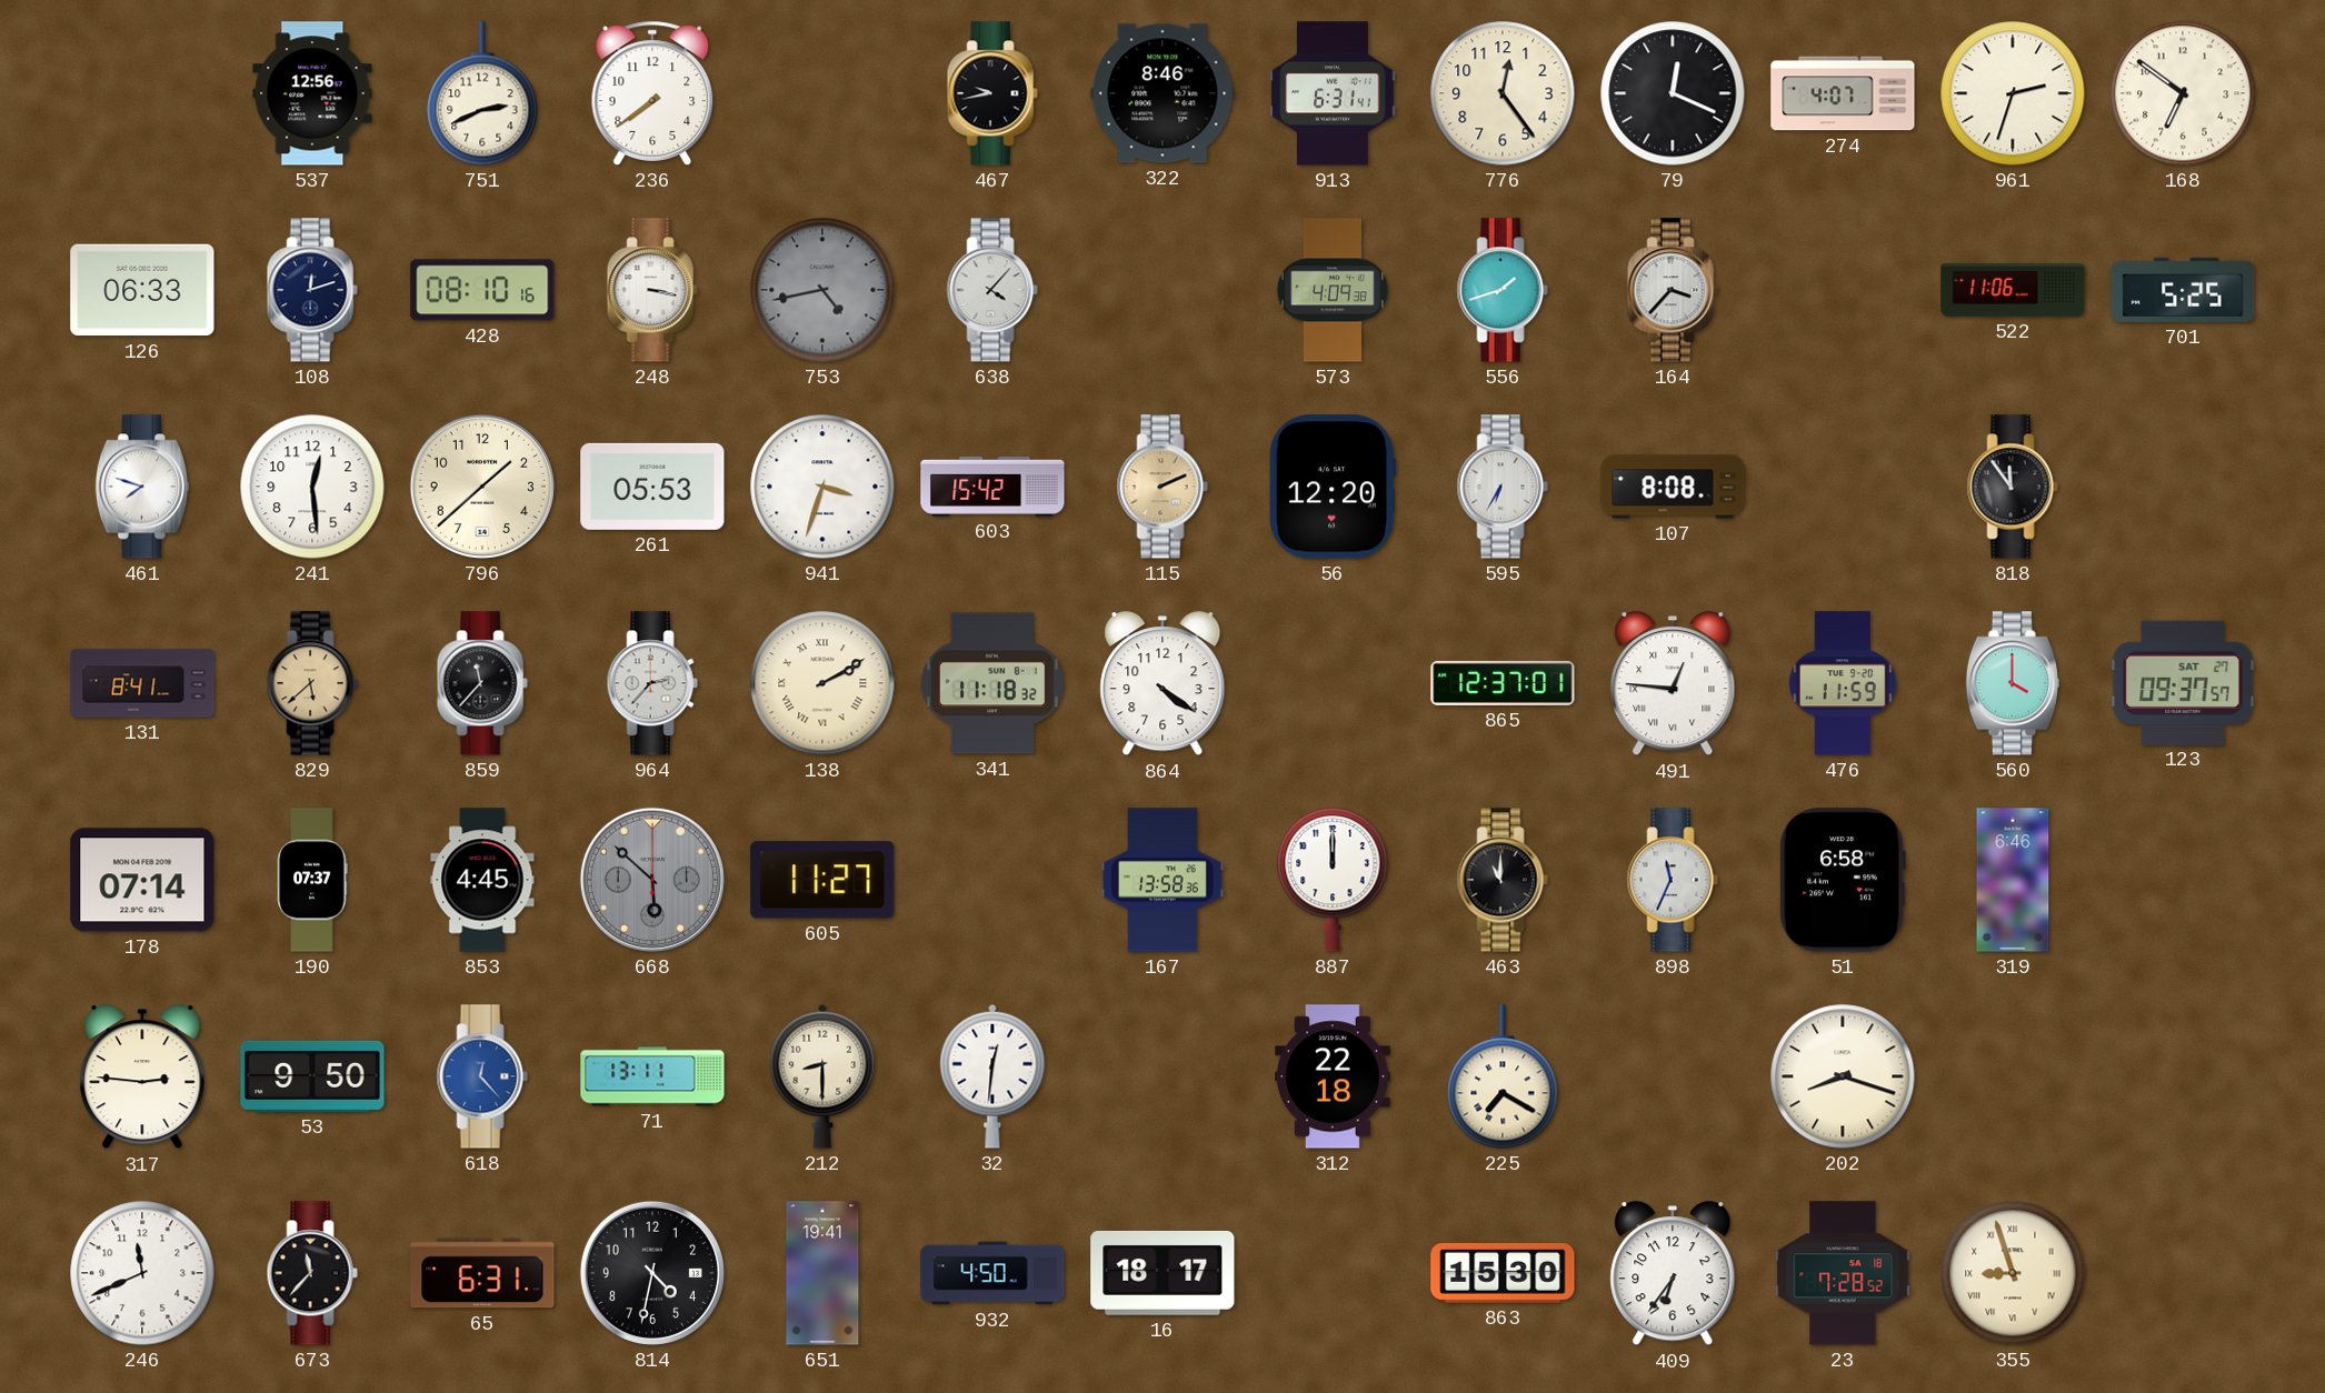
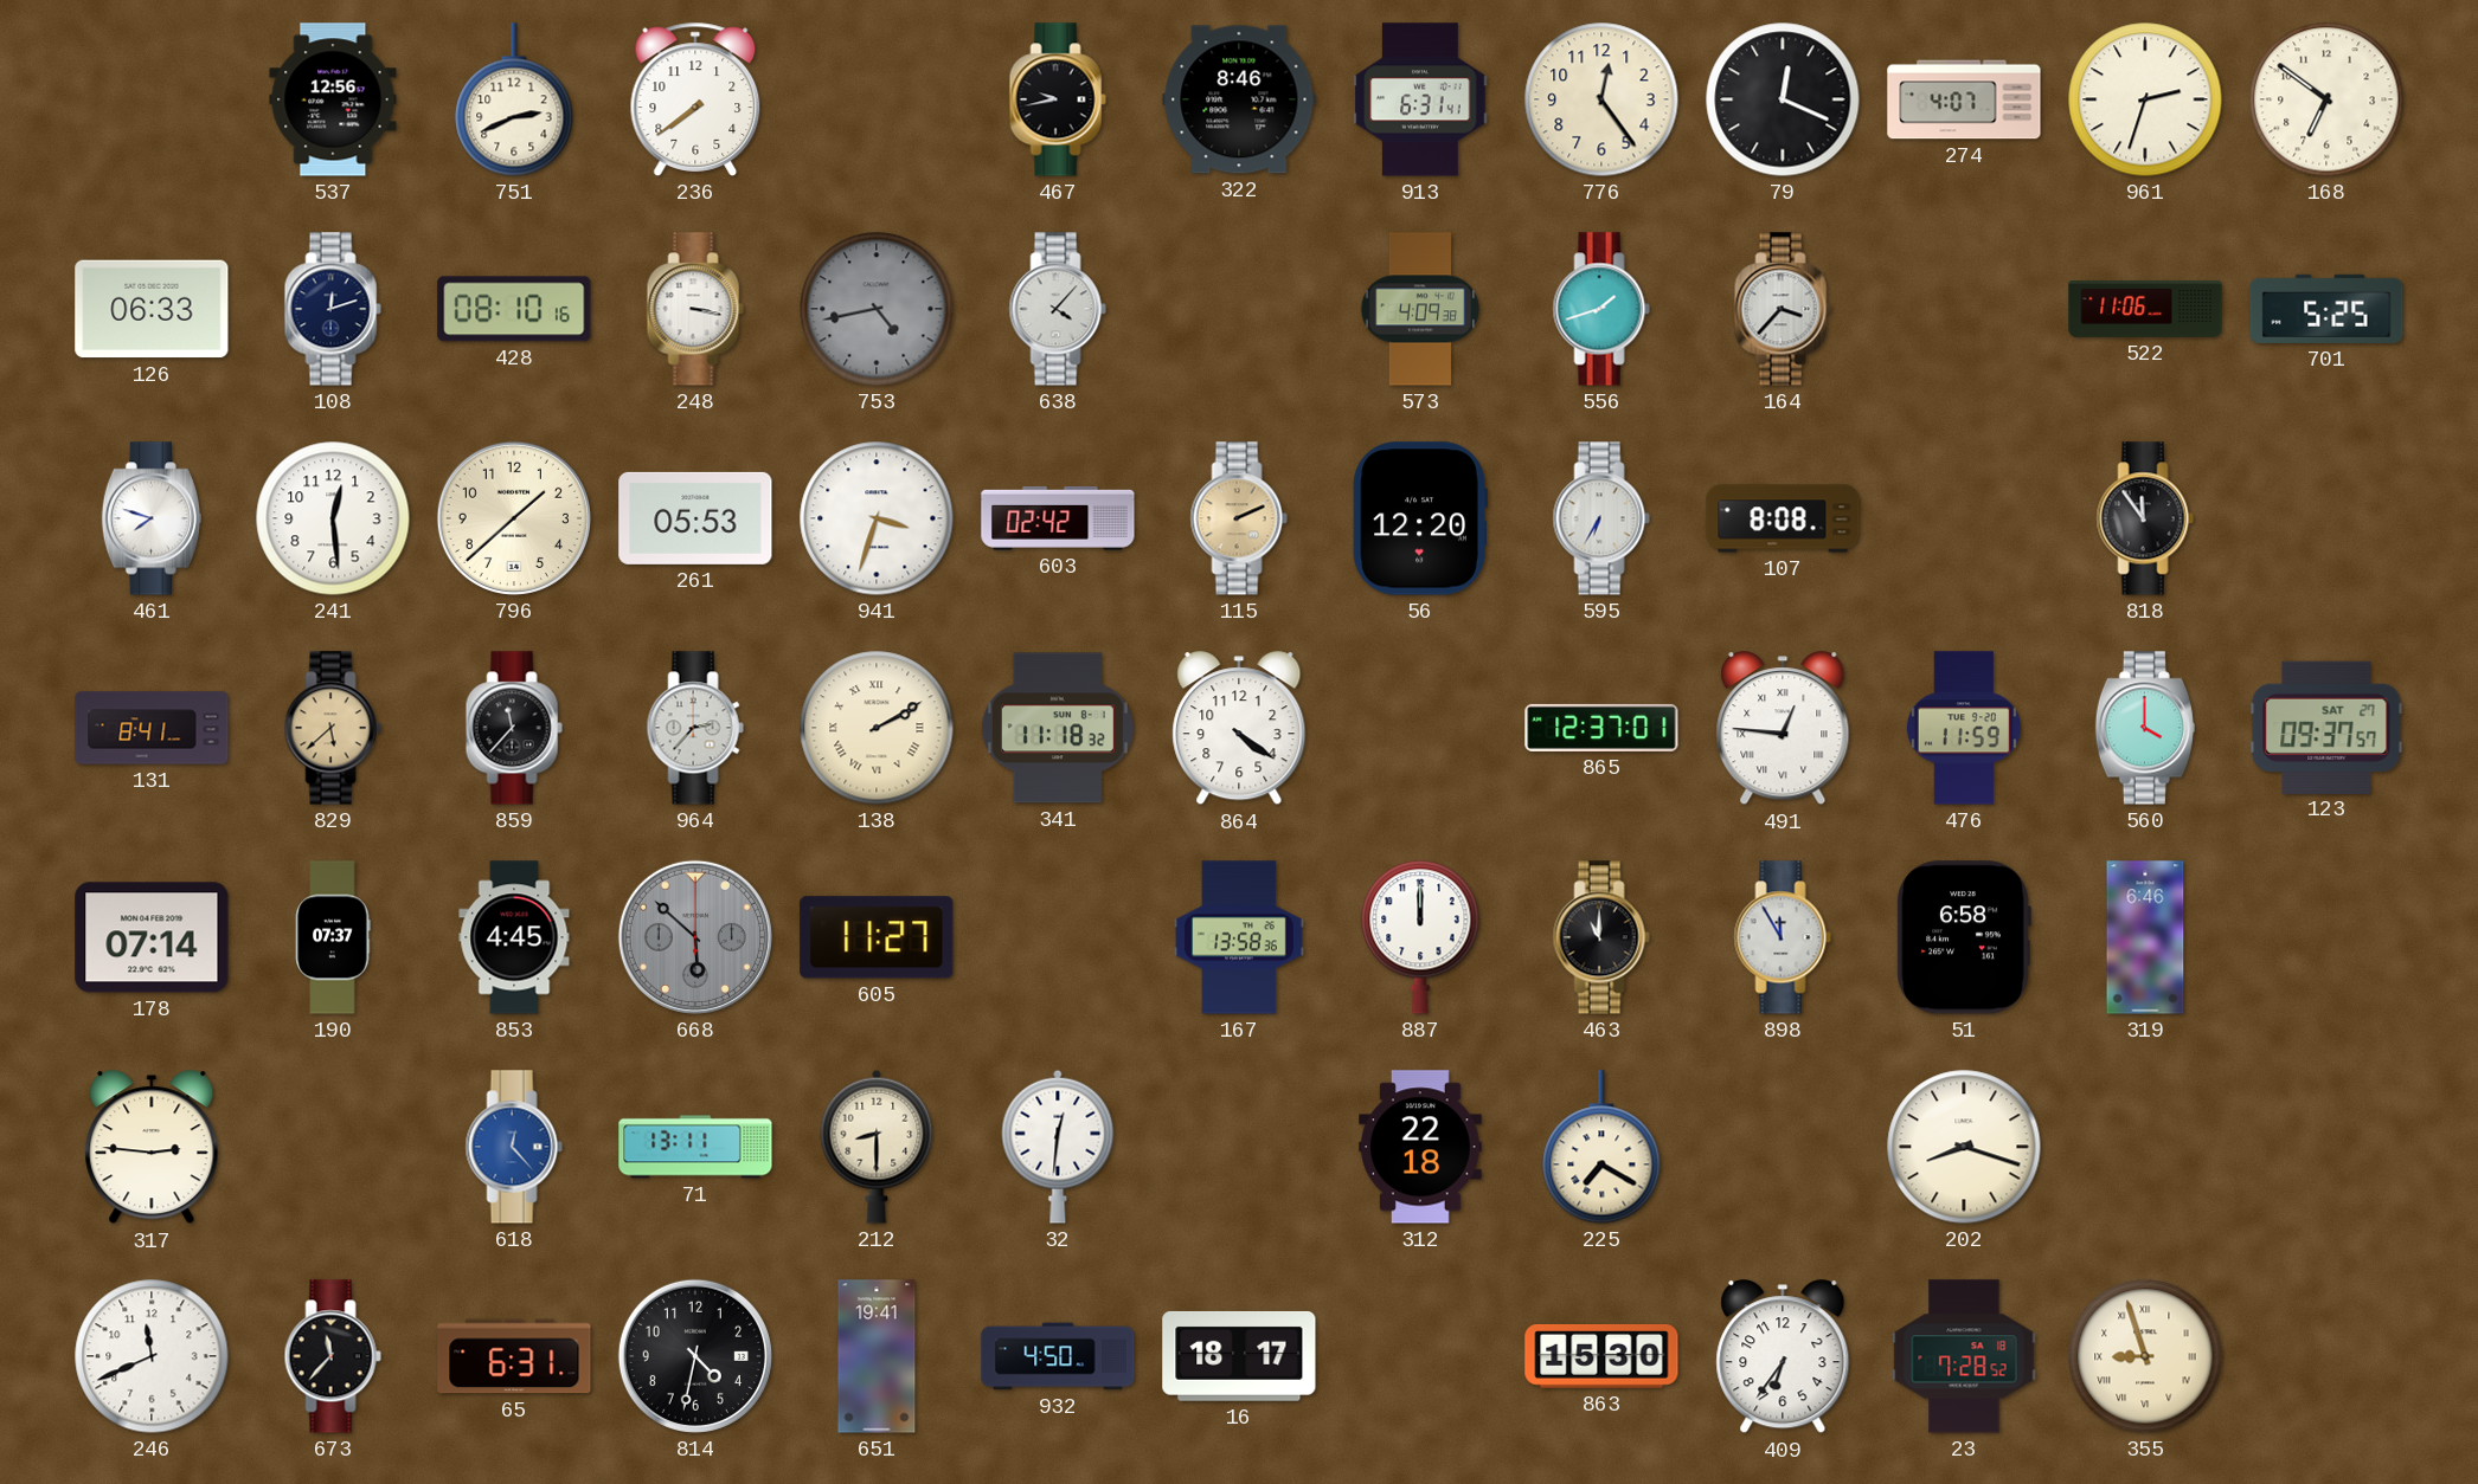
603: 15:42 -> 02:42
898: 11:34 -> 11:55
53: 9:50 -> none
